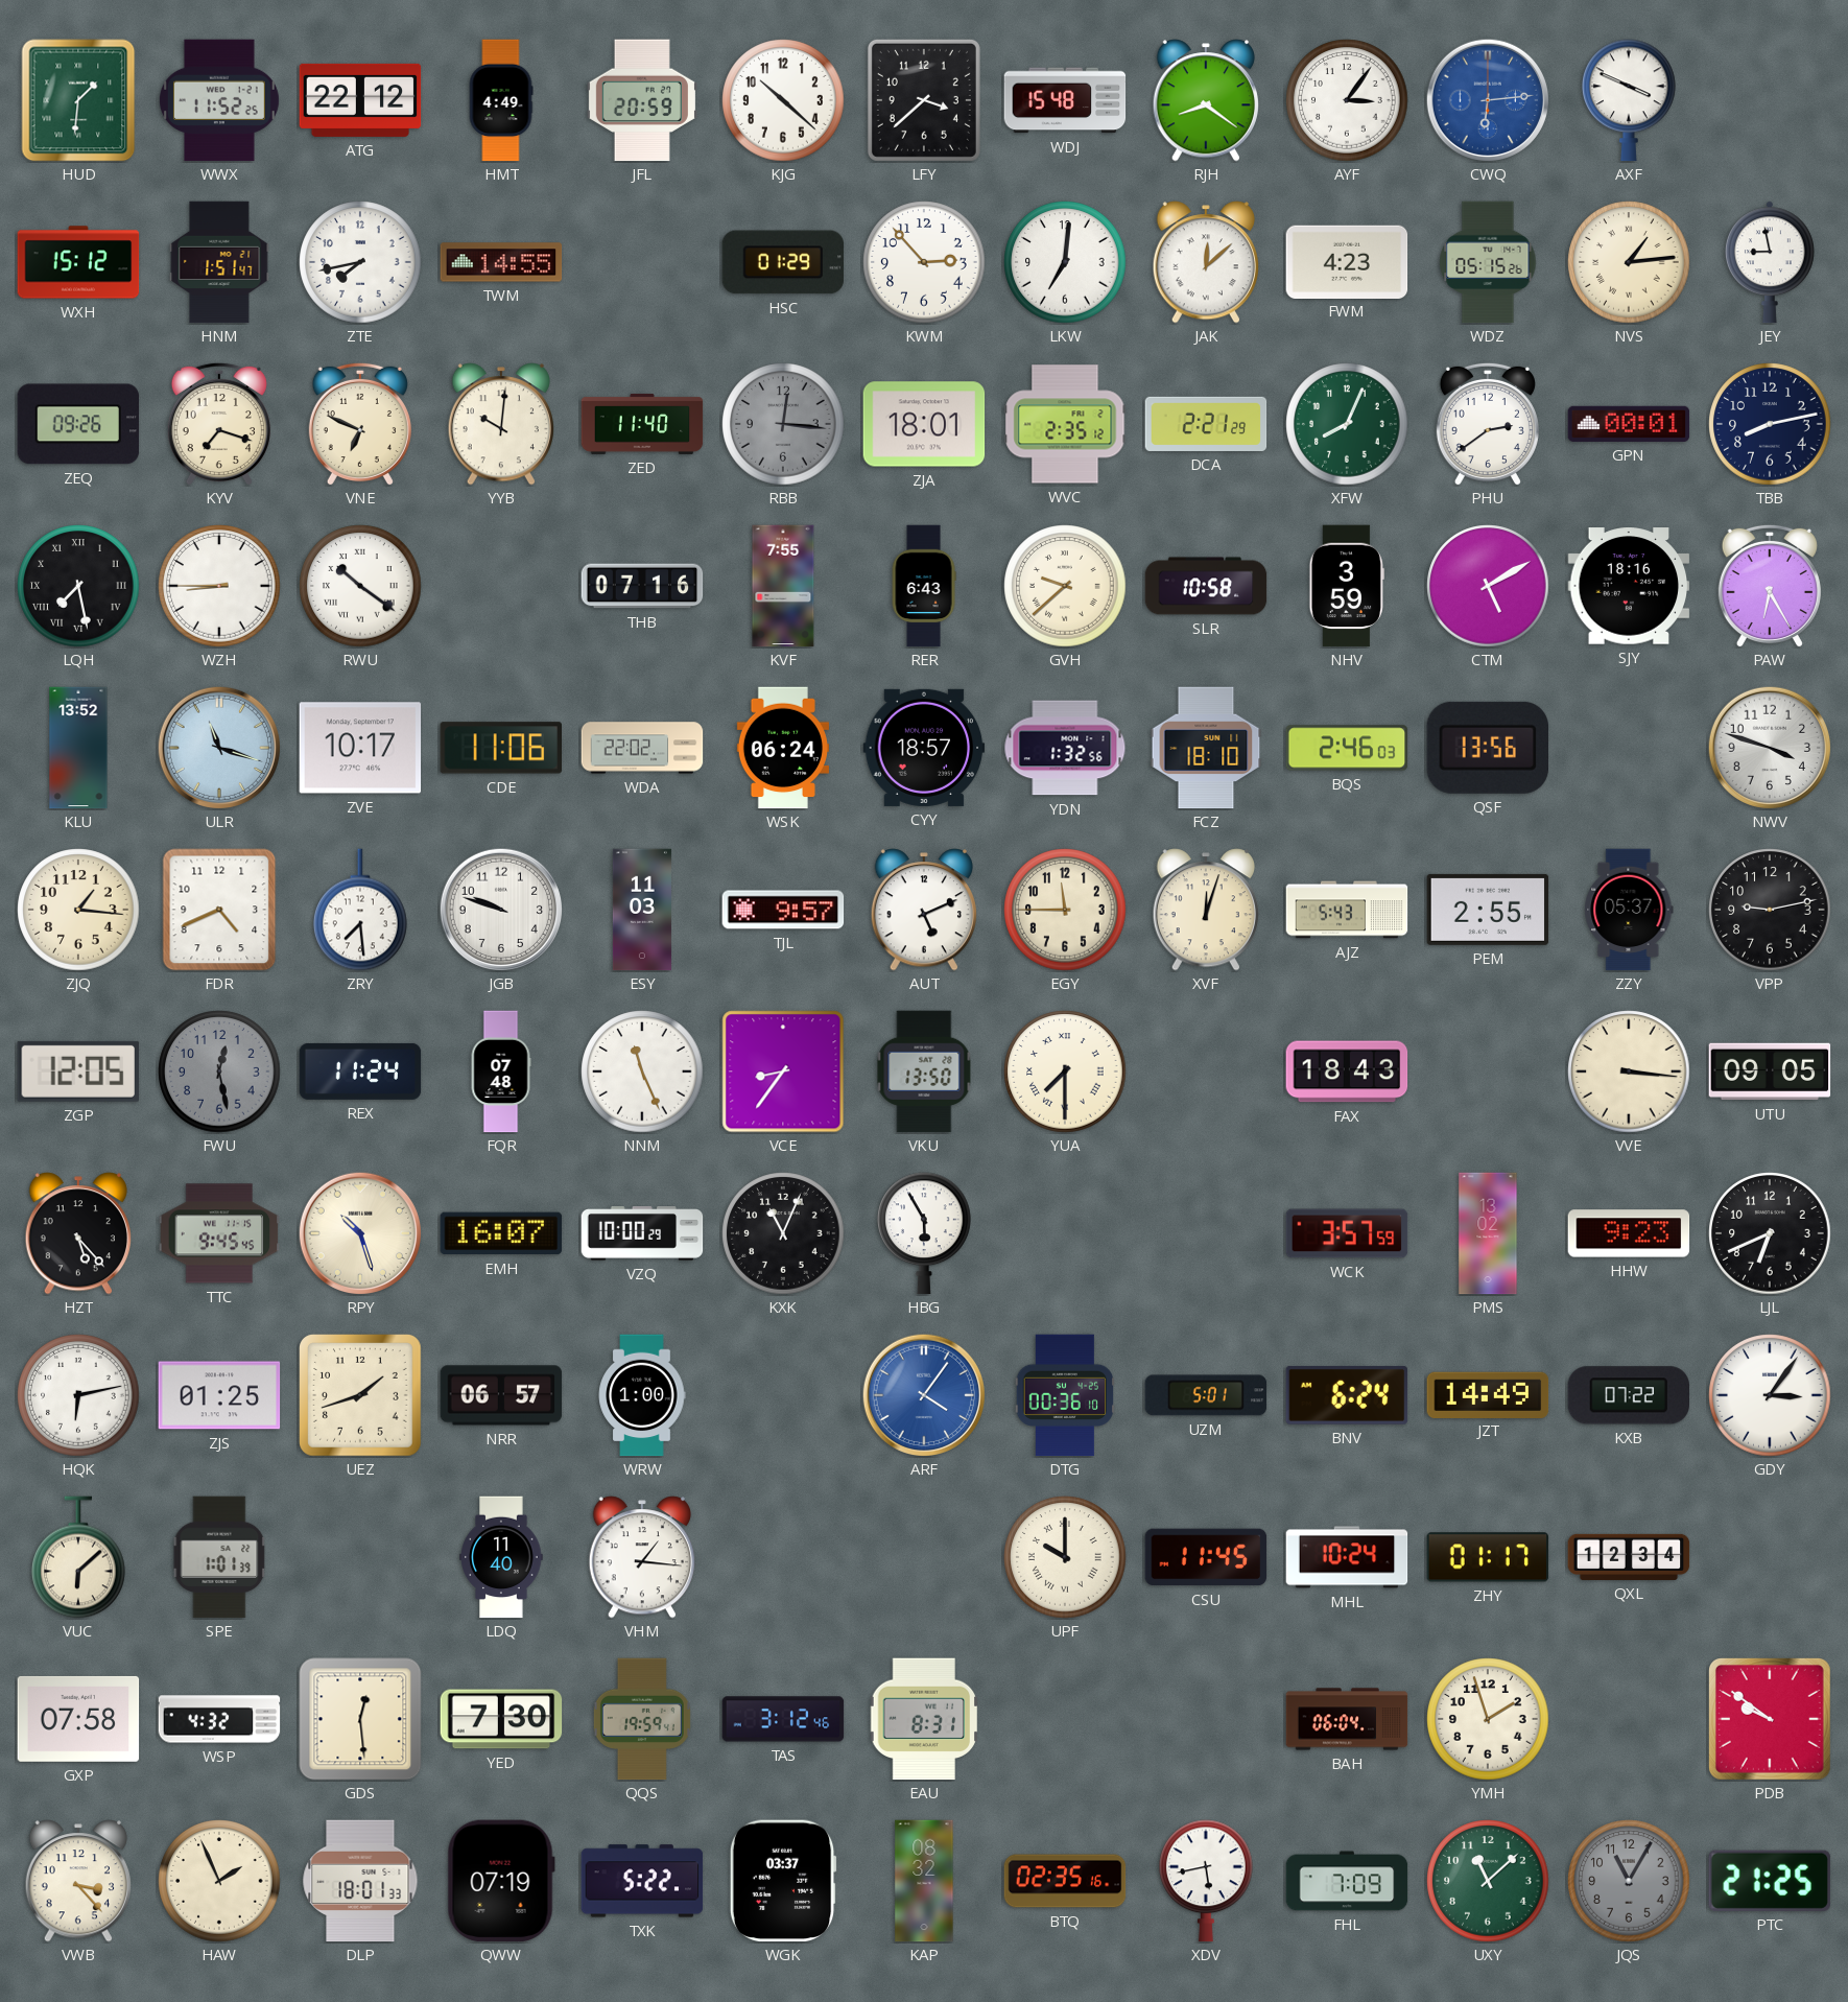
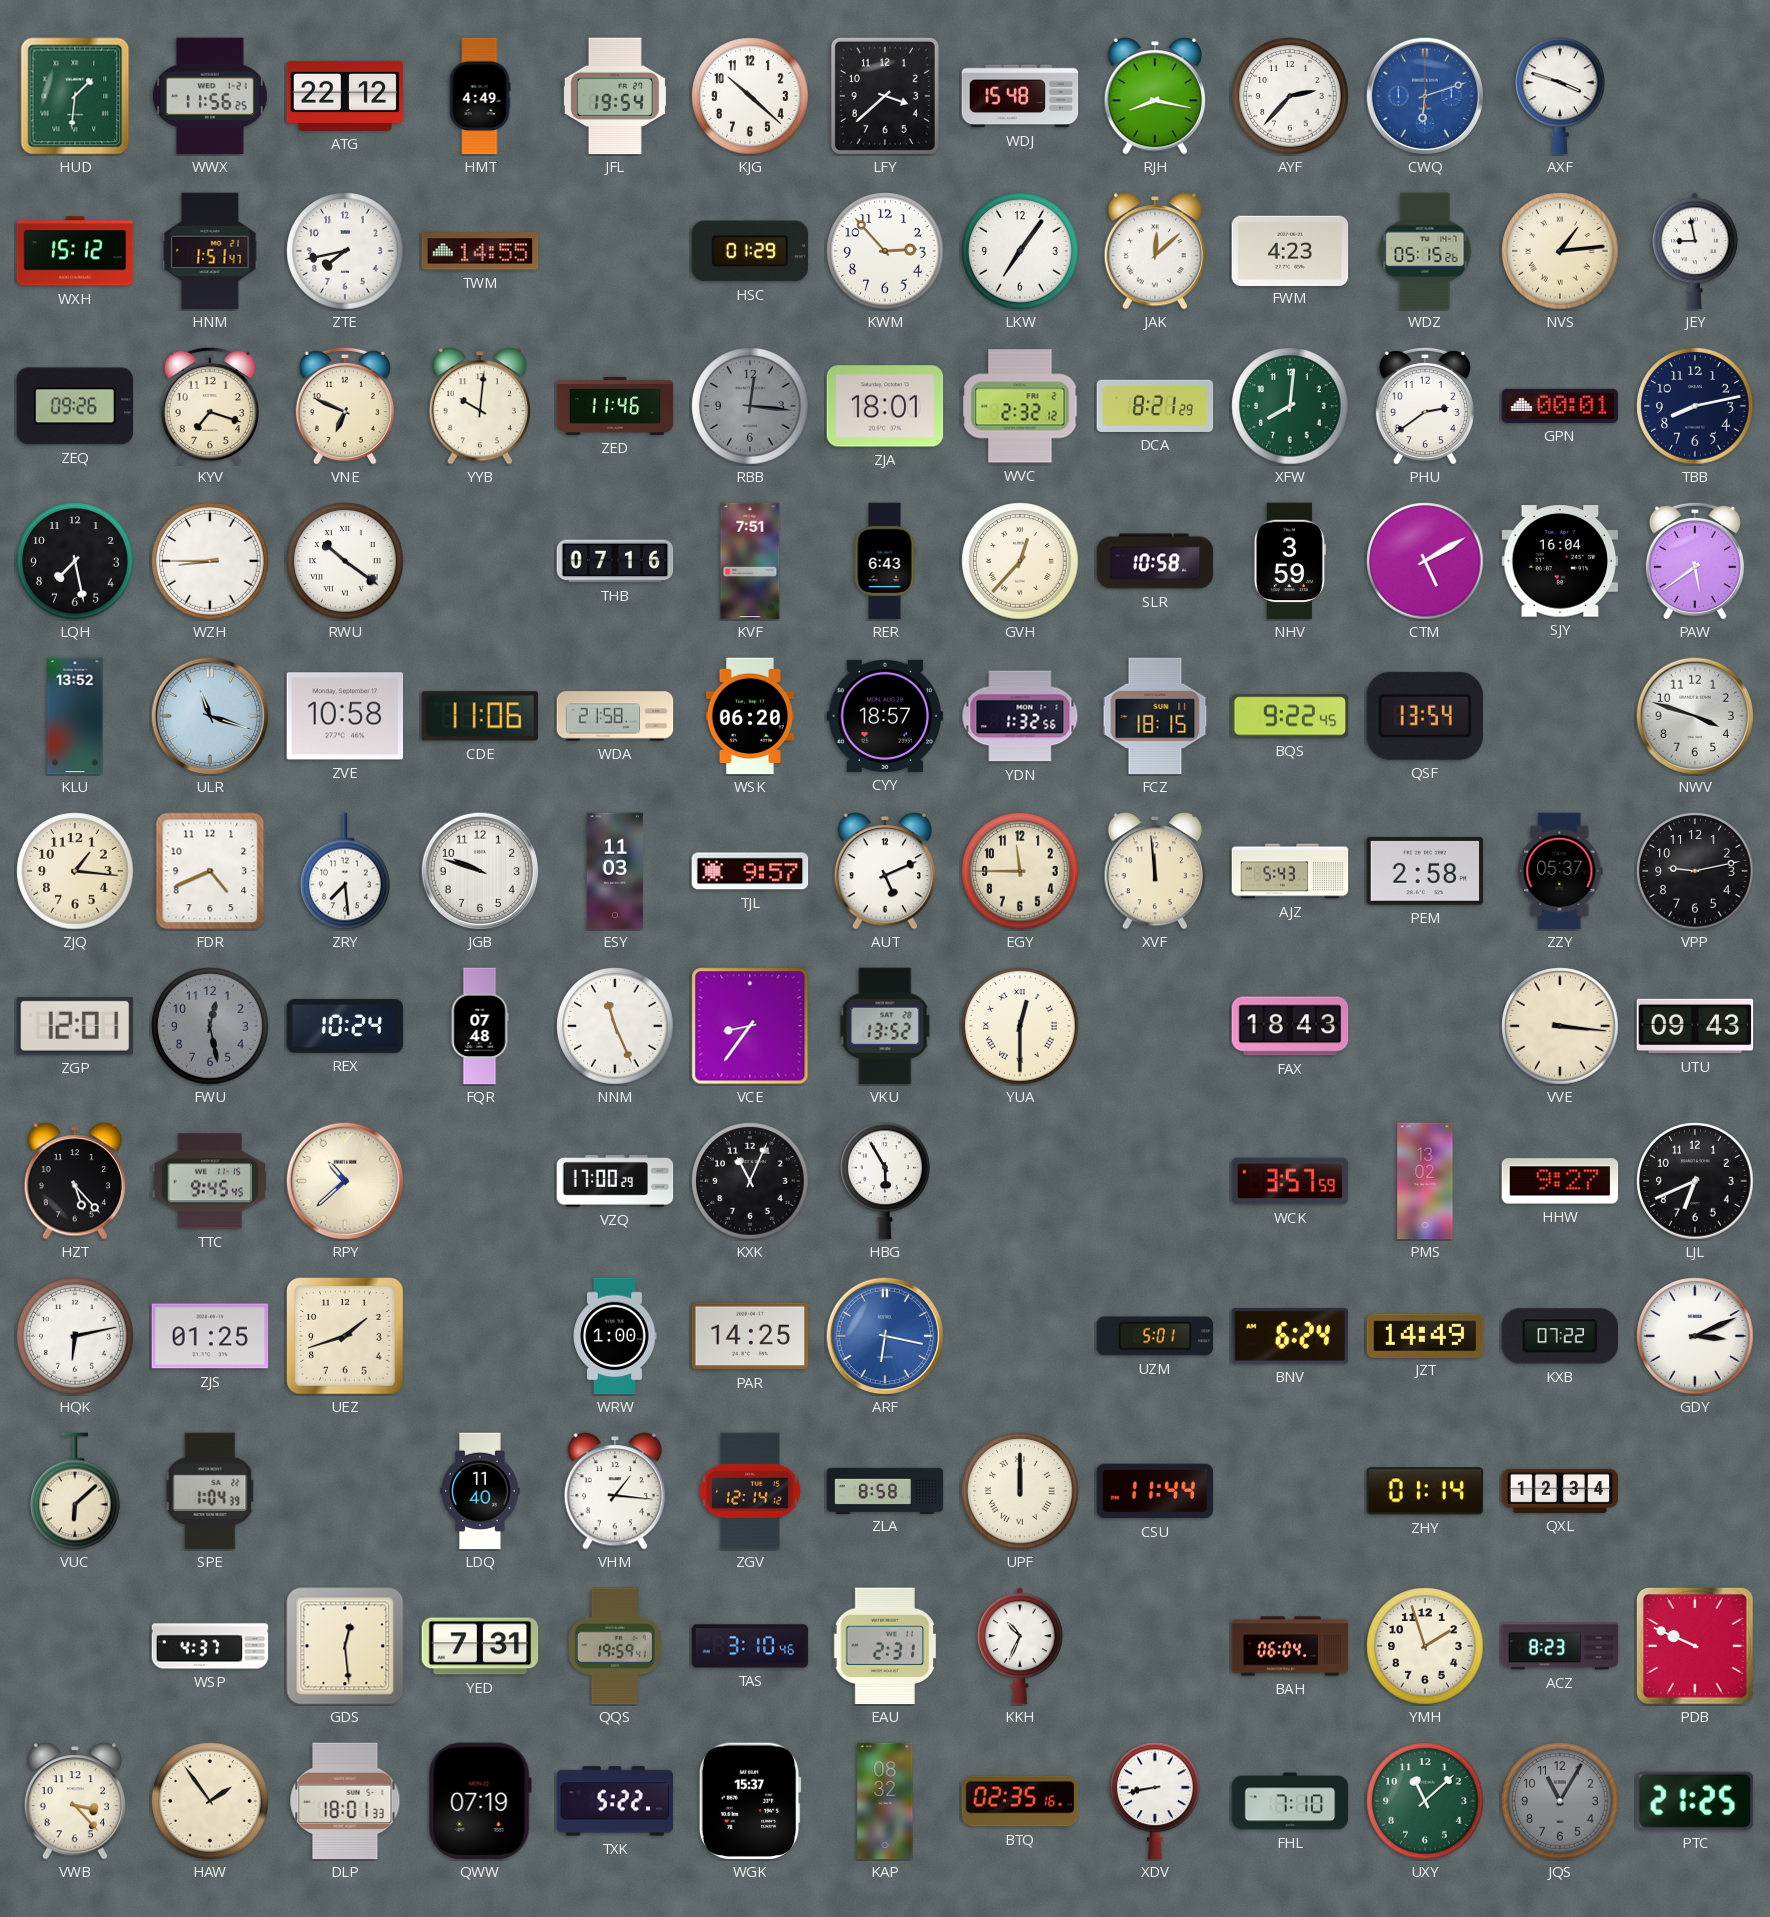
WWX: 11:52 -> 11:56
JFL: 20:59 -> 19:54
RJH: 8:21 -> 8:17
AYF: 3:06 -> 2:37
CWQ: 6:14 -> 6:12
AXF: 3:49 -> 3:48
LKW: 7:01 -> 7:06
ZED: 11:40 -> 11:46
WVC: 2:35 -> 2:32
DCA: 2:21 -> 8:21
XFW: 8:04 -> 8:01
LQH numerals: Roman -> Arabic
KVF: 7:55 -> 7:51
GVH: 9:38 -> 12:37
SJY: 18:16 -> 16:04
PAW: 6:25 -> 5:39
ZVE: 10:17 -> 10:58
WDA: 22:02 -> 21:58
WSK: 06:24 -> 06:20
FCZ: 18:10 -> 18:15
BQS: 2:46 -> 9:22
QSF: 13:56 -> 13:54
XVF: 12:03 -> 11:59
PEM: 2:55 -> 2:58
ZGP: 12:05 -> 12:01
REX: 11:24 -> 10:24
VKU: 13:50 -> 13:52
YUA: 7:30 -> 12:30
UTU: 09:05 -> 09:43
RPY: 10:27 -> 10:38
EMH: 16:07 -> none
VZQ: 10:00 -> 17:00
HHW: 9:23 -> 9:27
NRR: 06:57 -> none
PAR: none -> 14:25
ARF: 4:06 -> 6:17
DTG: 00:36 -> none
GDY: 3:06 -> 3:11
SPE: 1:01 -> 1:04
ZGV: none -> 12:14
ZLA: none -> 8:58
UPF: 10:00 -> 12:00
CSU: 11:45 -> 11:44
MHL: 10:24 -> none
ZHY: 01:17 -> 01:14
GXP: 07:58 -> none
WSP: 4:32 -> 4:37
YED: 7:30 -> 7:31
TAS: 3:12 -> 3:10
EAU: 8:31 -> 2:31
KKH: none -> 10:34
ACZ: none -> 8:23
PDB: 9:51 -> 9:49
HAW: 1:56 -> 1:54
WGK: 03:37 -> 15:37
XDV: 5:43 -> 8:43
FHL: 7:09 -> 7:10
